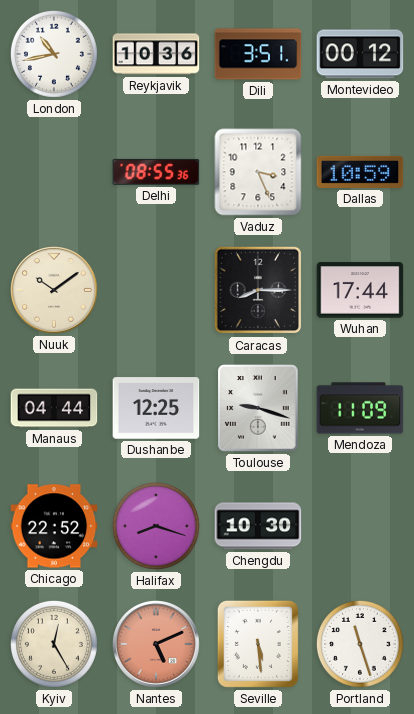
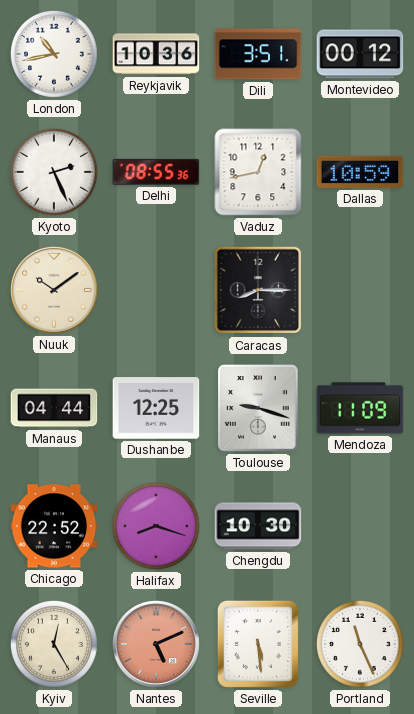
Kyoto: none -> 2:26
Vaduz: 3:26 -> 12:43
Wuhan: 17:44 -> none
Portland: 11:27 -> 11:26
